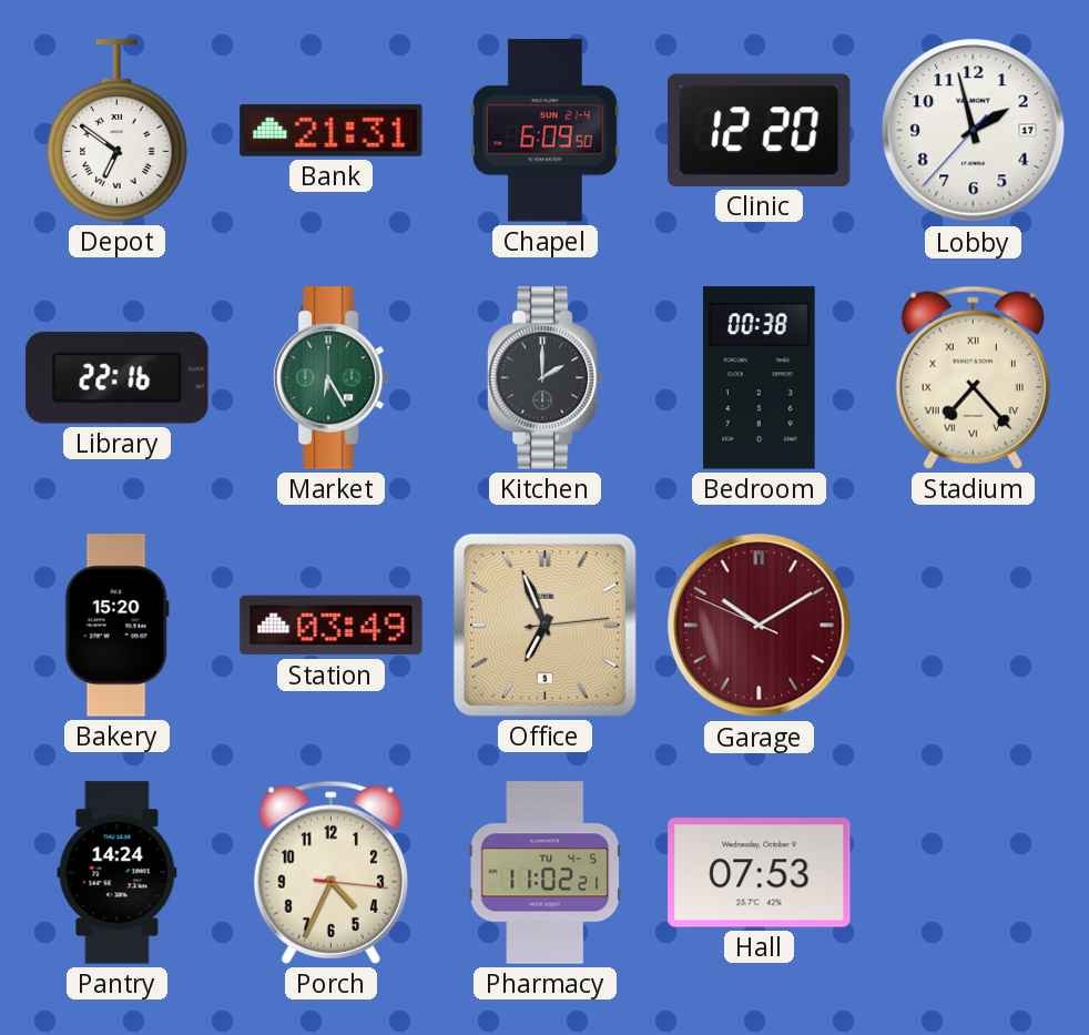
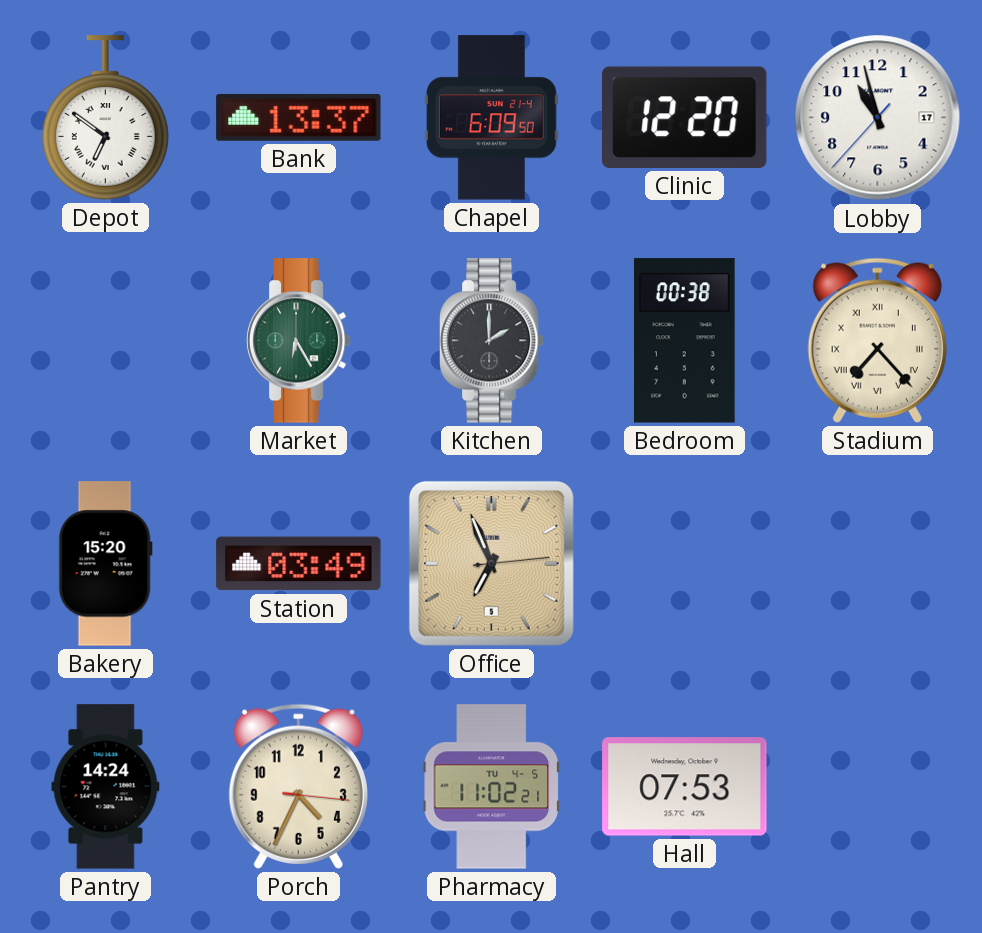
Bank: 21:31 -> 13:37
Lobby: 1:57 -> 10:57
Library: 22:16 -> none
Garage: 10:09 -> none
